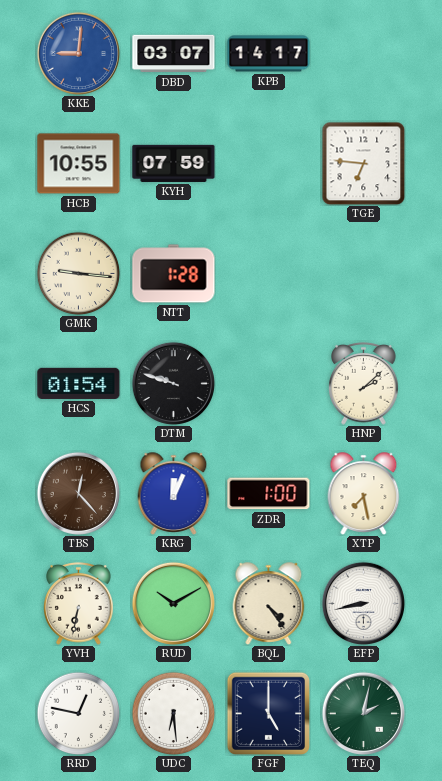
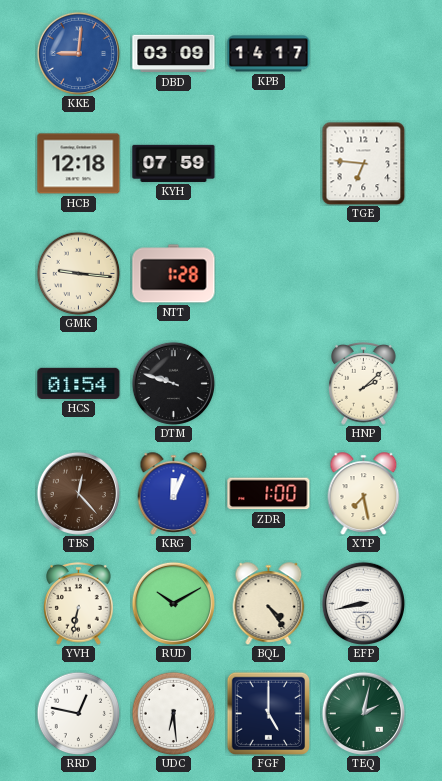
DBD: 03:07 -> 03:09
HCB: 10:55 -> 12:18
